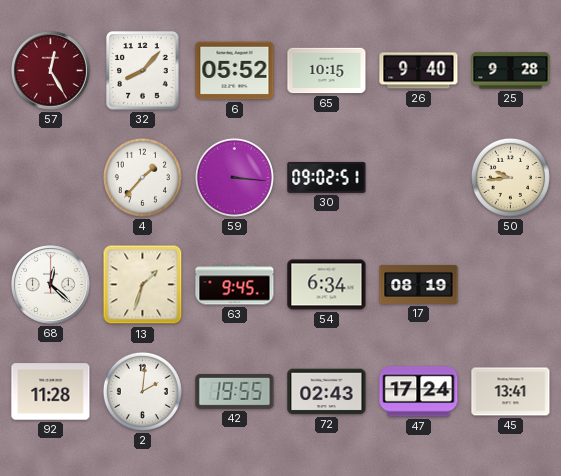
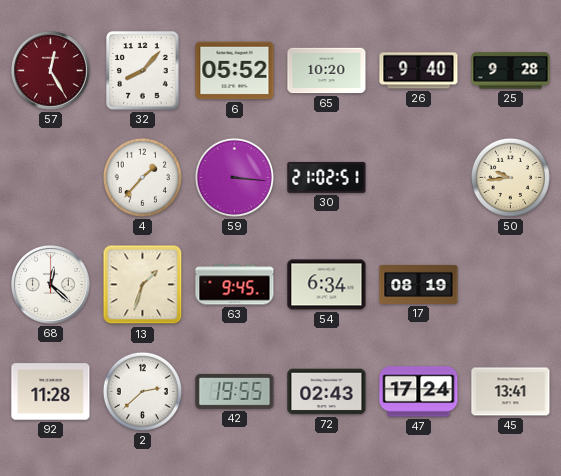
65: 10:15 -> 10:20
30: 09:02 -> 21:02
2: 2:01 -> 2:38
